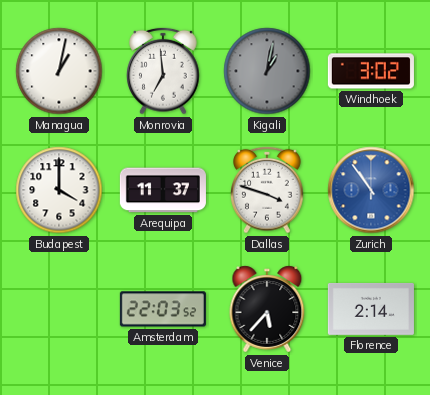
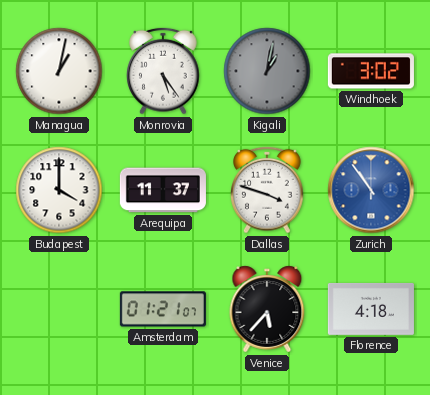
Monrovia: 6:59 -> 5:24
Amsterdam: 22:03 -> 01:21
Florence: 2:14 -> 4:18
